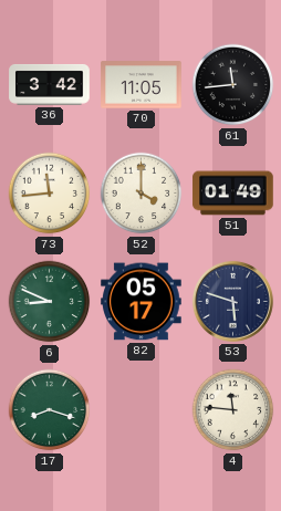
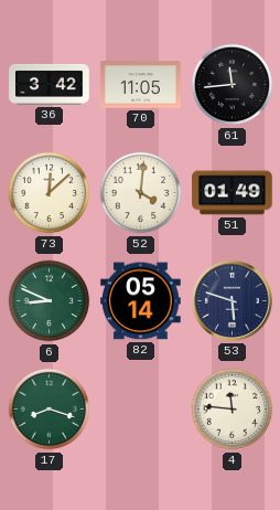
73: 11:44 -> 12:08
52: 4:00 -> 4:01
82: 05:17 -> 05:14
